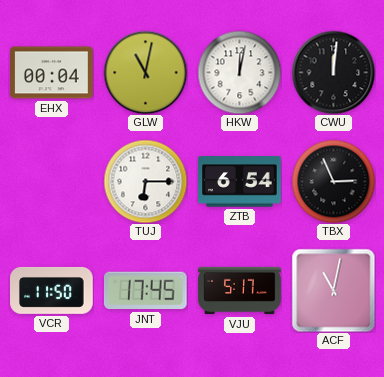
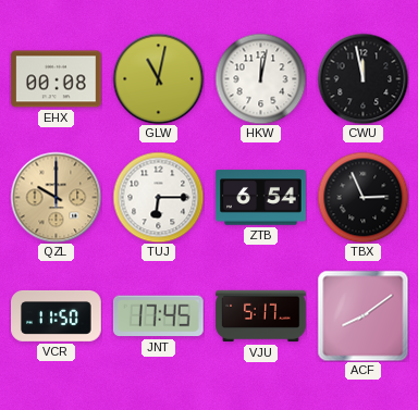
EHX: 00:04 -> 00:08
CWU: 12:01 -> 11:58
QZL: none -> 10:00
ACF: 11:02 -> 8:09
